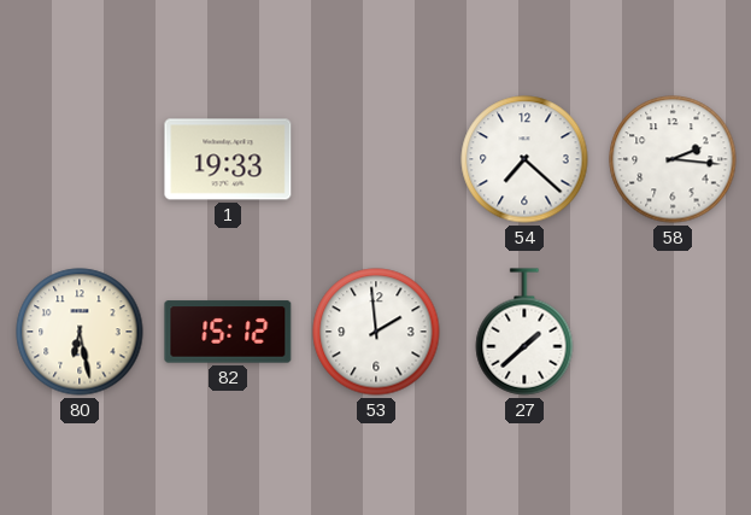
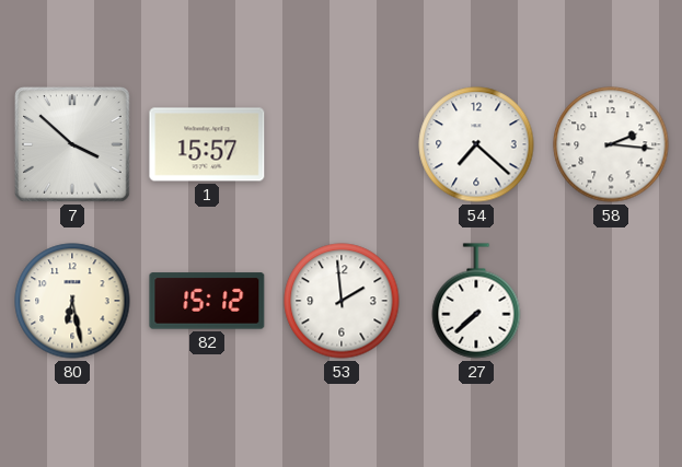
7: none -> 3:52
1: 19:33 -> 15:57
27: 1:38 -> 7:38
